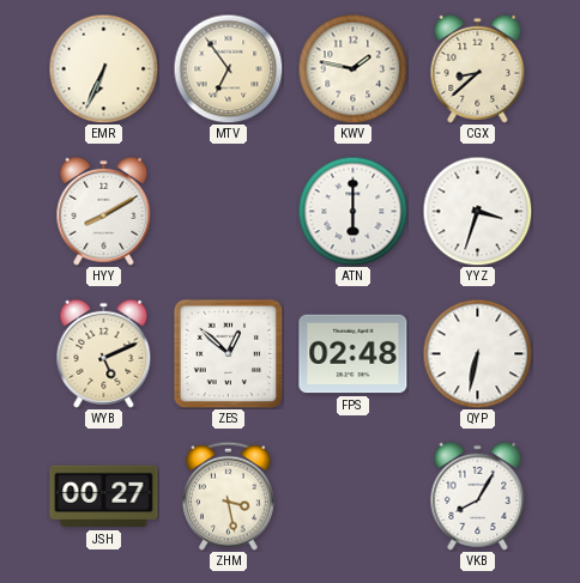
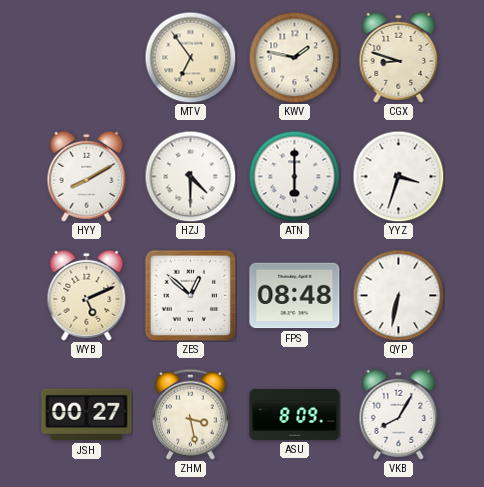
EMR: 6:34 -> none
CGX: 8:38 -> 8:48
HZJ: none -> 4:30
FPS: 02:48 -> 08:48
ASU: none -> 8:09
